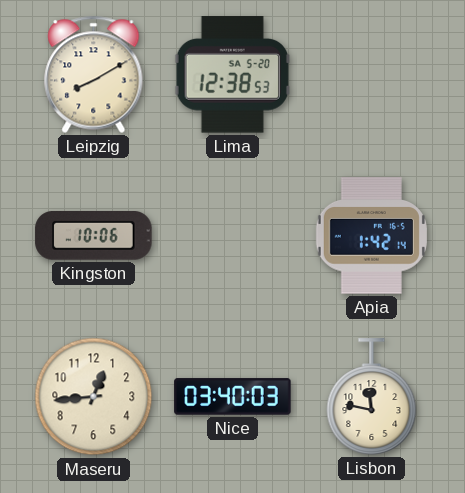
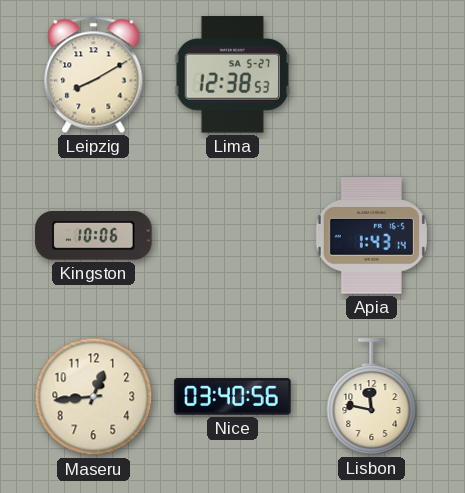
Lima date: SA 5-20 -> SA 5-27
Apia: 1:42 -> 1:43
Nice: 03:40:03 -> 03:40:56
